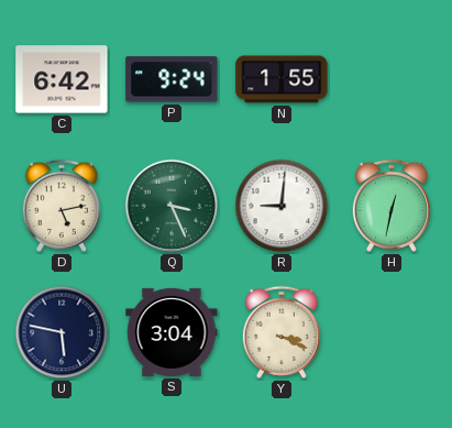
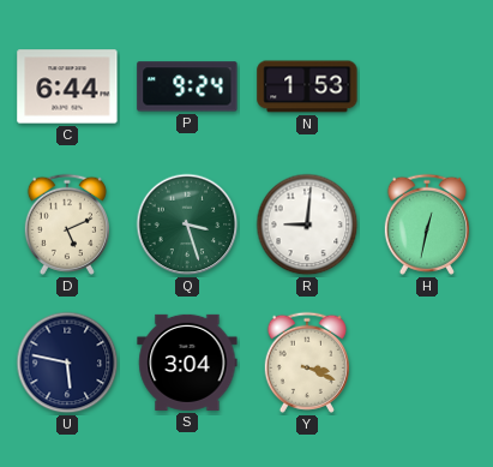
C: 6:42 -> 6:44
N: 1:55 -> 1:53
D: 5:13 -> 5:11
Q: 3:26 -> 3:27
